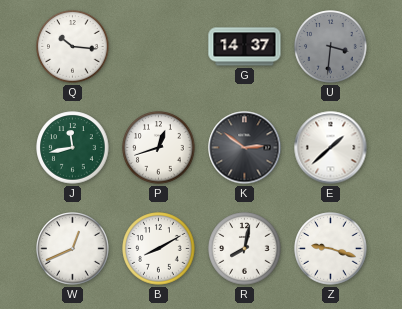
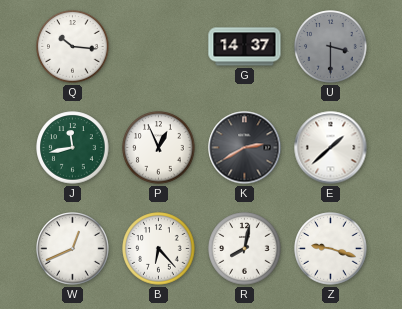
U: 3:31 -> 3:30
P: 12:42 -> 12:56
K: 2:51 -> 2:40
B: 8:10 -> 6:23
